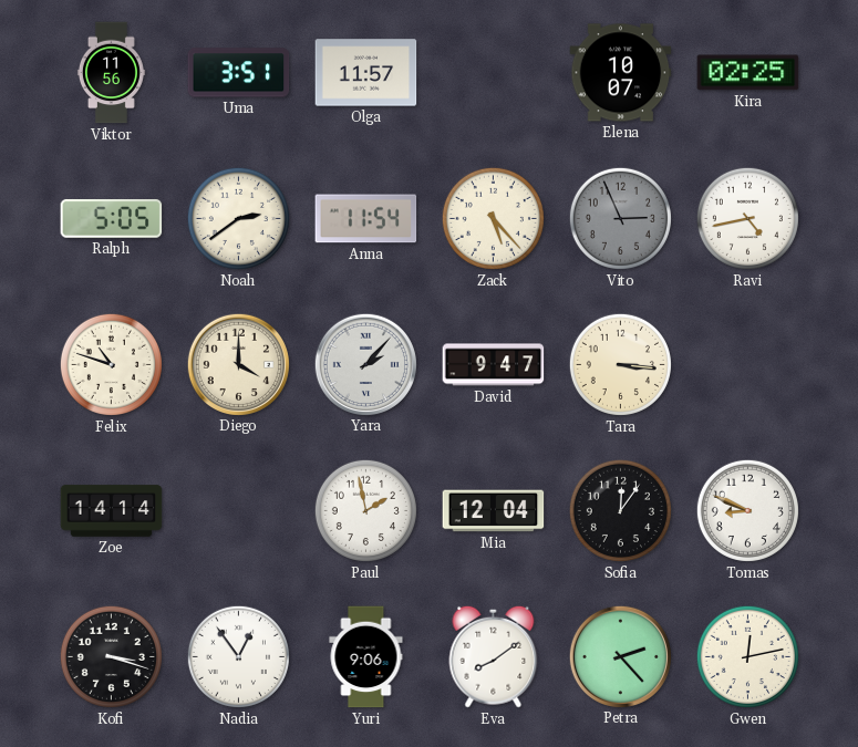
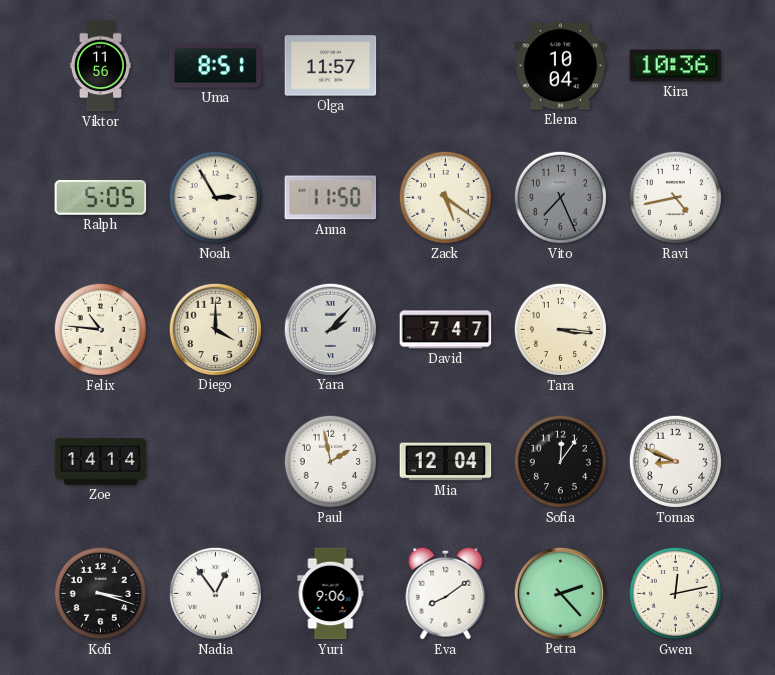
Uma: 3:51 -> 8:51
Elena: 10:07 -> 10:04
Kira: 02:25 -> 10:36
Noah: 2:39 -> 2:55
Anna: 11:54 -> 11:50
Zack: 5:23 -> 5:21
Vito: 2:56 -> 7:26
Felix: 10:48 -> 10:46
David: 9:47 -> 7:47
